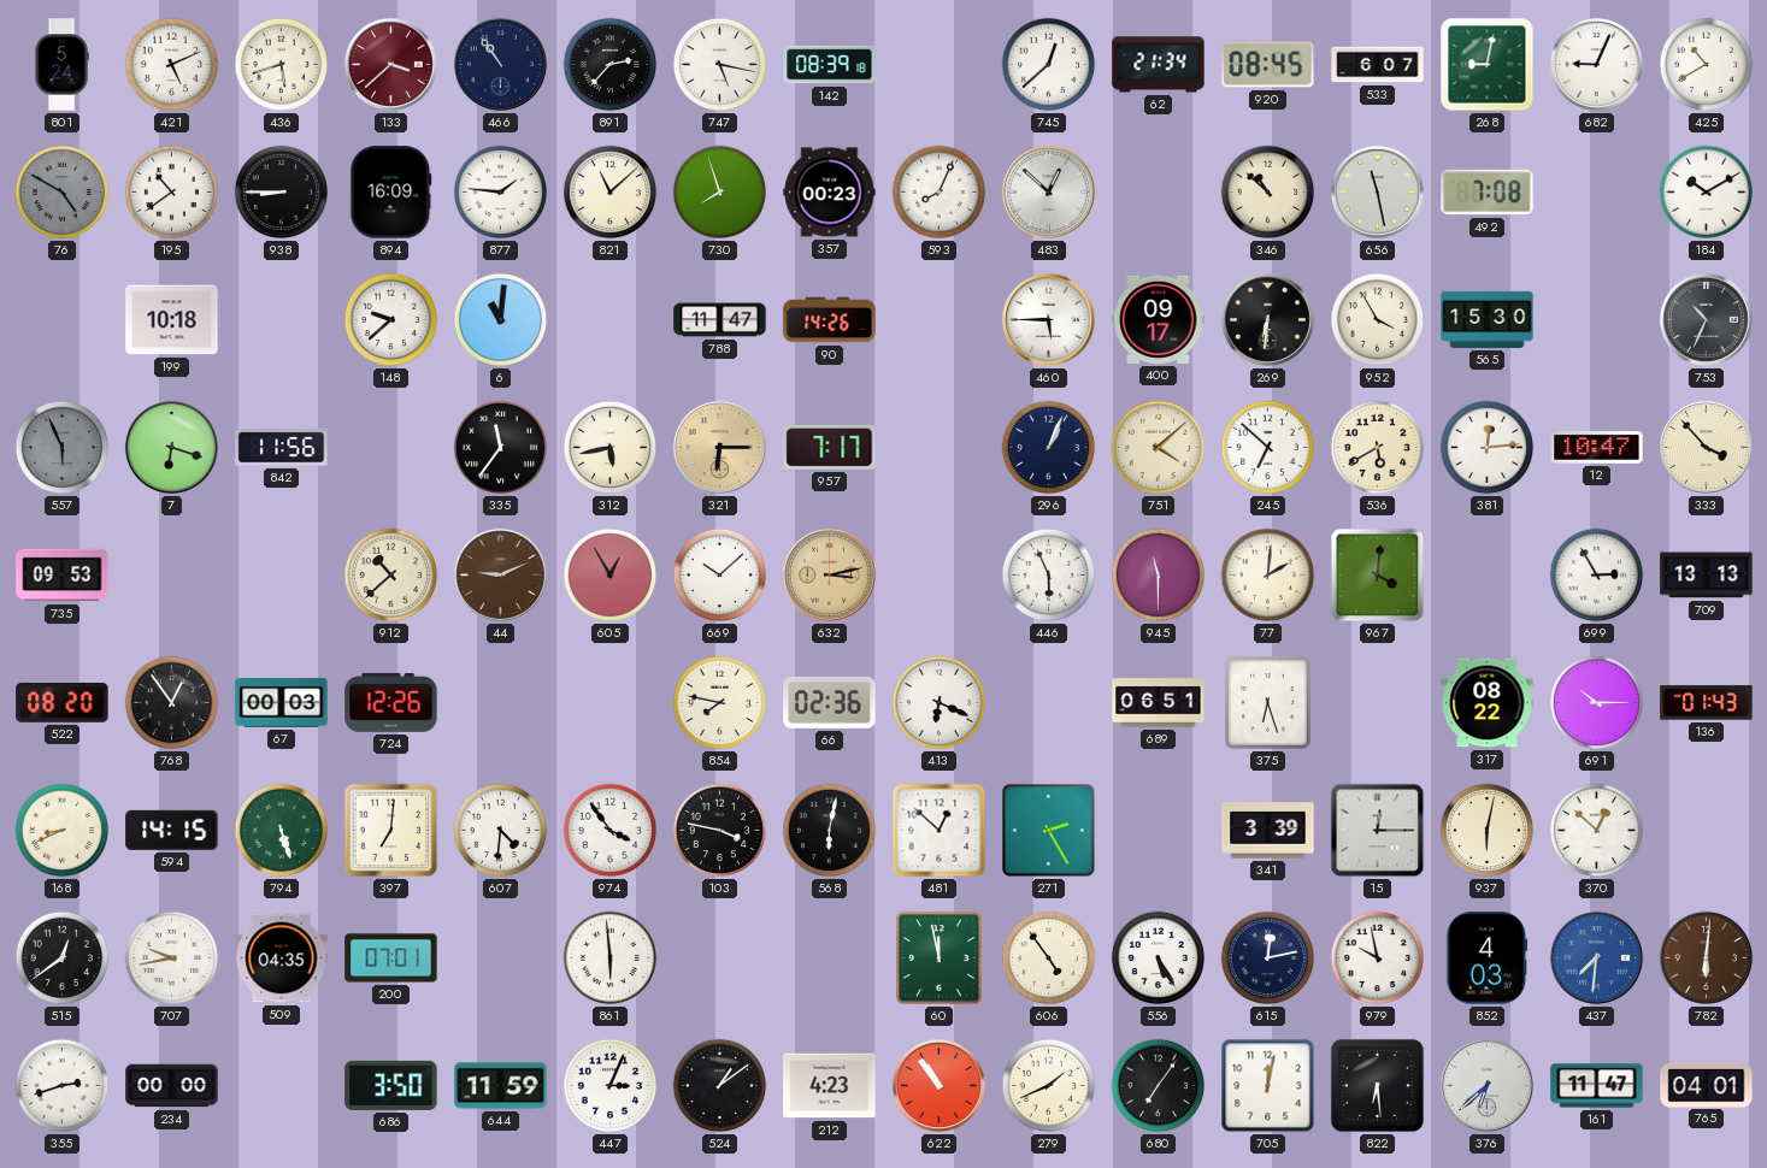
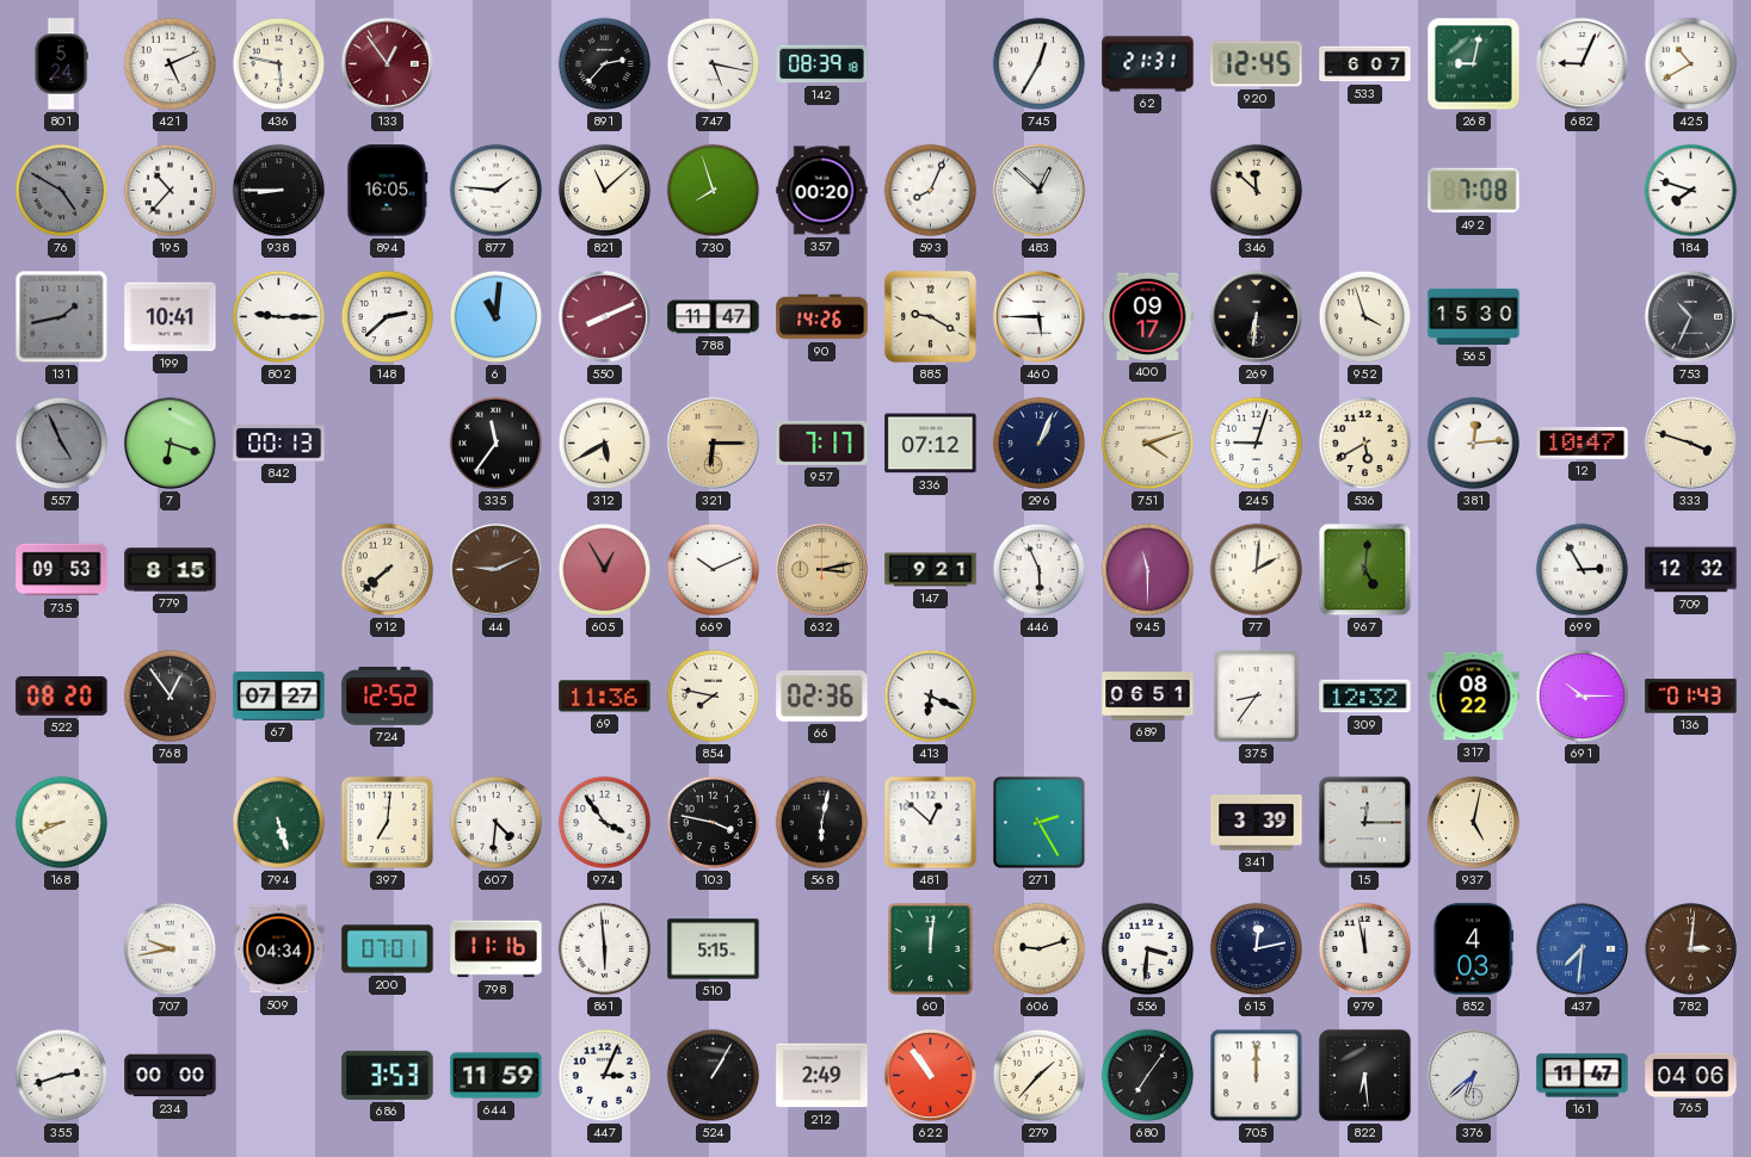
436: 5:42 -> 5:47
133: 3:38 -> 12:54
466: 10:54 -> none
745: 12:38 -> 12:35
62: 21:34 -> 21:31
920: 08:45 -> 12:45
195: 10:39 -> 10:37
894: 16:09 -> 16:05
357: 00:23 -> 00:20
346: 10:52 -> 11:52
656: 11:28 -> none
184: 10:10 -> 7:48
131: none -> 1:43
199: 10:18 -> 10:41
802: none -> 9:15
148: 9:38 -> 2:38
550: none -> 8:11
885: none -> 9:20
952: 3:55 -> 3:57
557: 5:56 -> 4:56
842: 11:56 -> 00:13
312: 5:43 -> 5:40
336: none -> 07:12
751: 4:08 -> 4:12
245: 6:52 -> 9:03
333: 3:53 -> 3:48
779: none -> 8:15
912: 10:38 -> 7:38
669: 10:08 -> 10:11
147: none -> 9:21
967: 4:01 -> 5:01
709: 13:13 -> 12:32
67: 00:03 -> 07:27
724: 12:26 -> 12:52
69: none -> 11:36
375: 6:27 -> 8:36
309: none -> 12:32
594: 14:15 -> none
937: 6:02 -> 5:02
370: 12:52 -> none
515: 12:39 -> none
509: 04:35 -> 04:34
798: none -> 11:16
510: none -> 5:15
60: 11:58 -> 12:01
606: 4:54 -> 9:12
556: 5:25 -> 3:31
979: 9:58 -> 11:58
782: 6:01 -> 3:01
686: 3:50 -> 3:53
524: 1:09 -> 1:05
212: 4:23 -> 2:49
279: 1:41 -> 1:37
705: 12:02 -> 12:00
765: 04:01 -> 04:06
